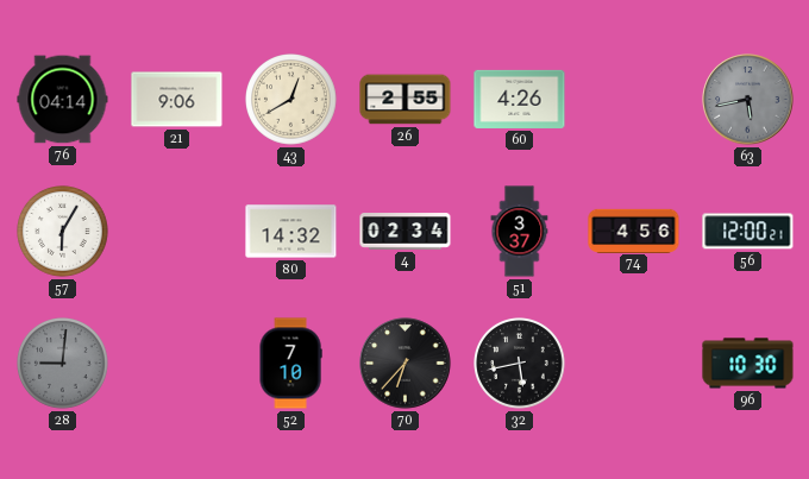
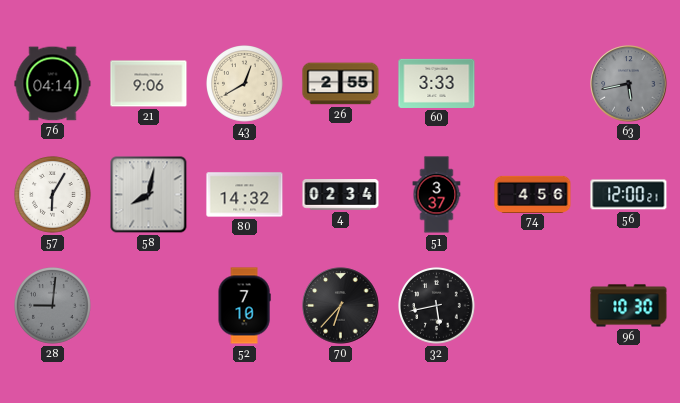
60: 4:26 -> 3:33
58: none -> 8:02
